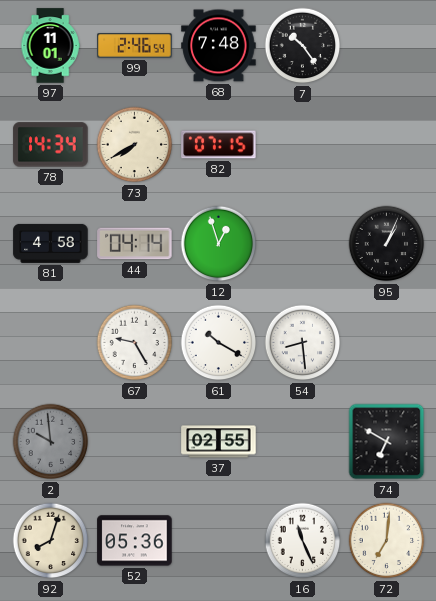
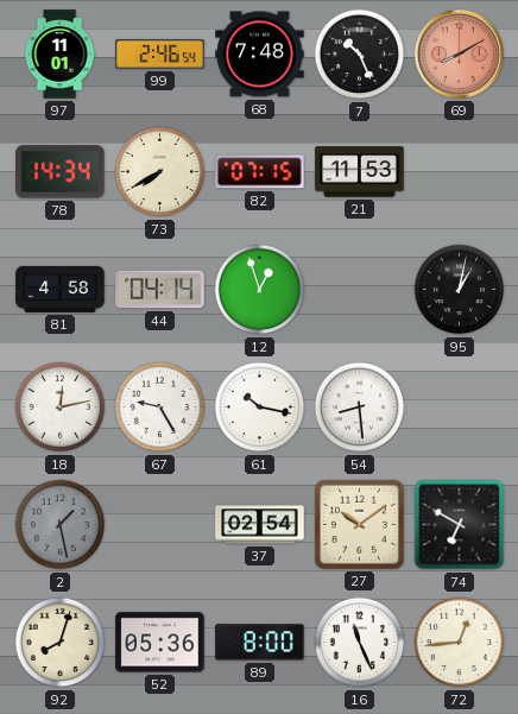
7: 10:24 -> 10:26
69: none -> 8:10
21: none -> 11:53
95: 1:04 -> 1:02
18: none -> 12:13
61: 10:20 -> 10:17
2: 9:59 -> 1:28
37: 02:55 -> 02:54
27: none -> 10:09
89: none -> 8:00
72: 7:01 -> 12:44
